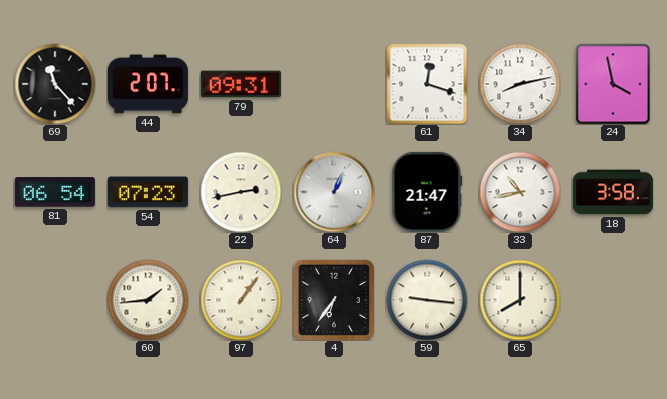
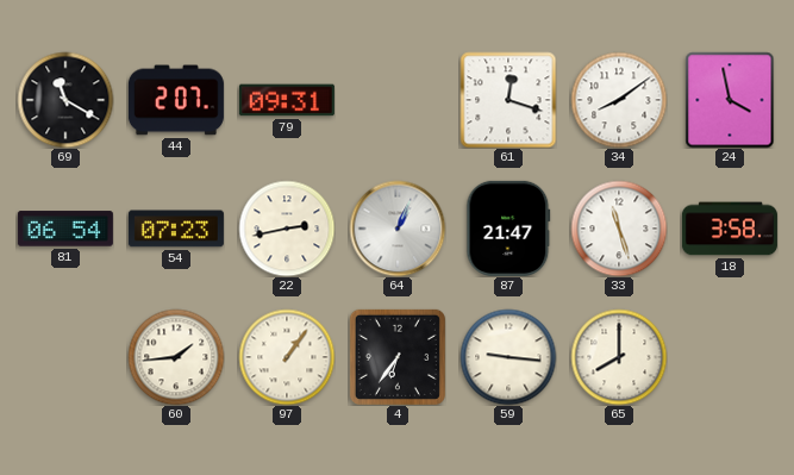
69: 11:23 -> 11:20
34: 8:13 -> 8:09
33: 10:43 -> 11:27
